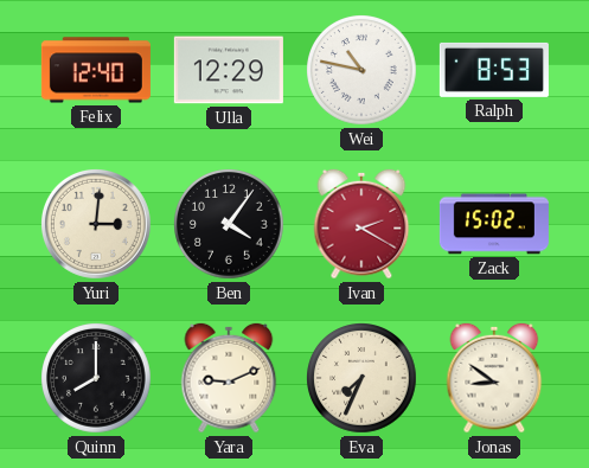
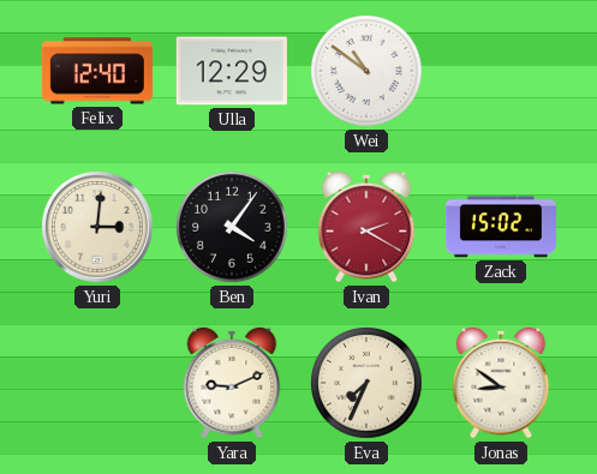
Wei: 10:47 -> 10:51
Ralph: 8:53 -> none
Quinn: 8:00 -> none
